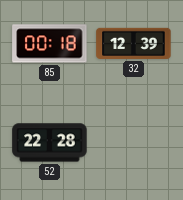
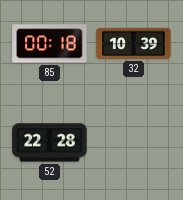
32: 12:39 -> 10:39
